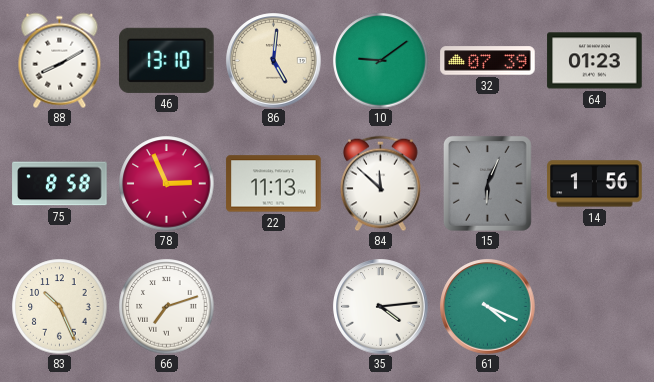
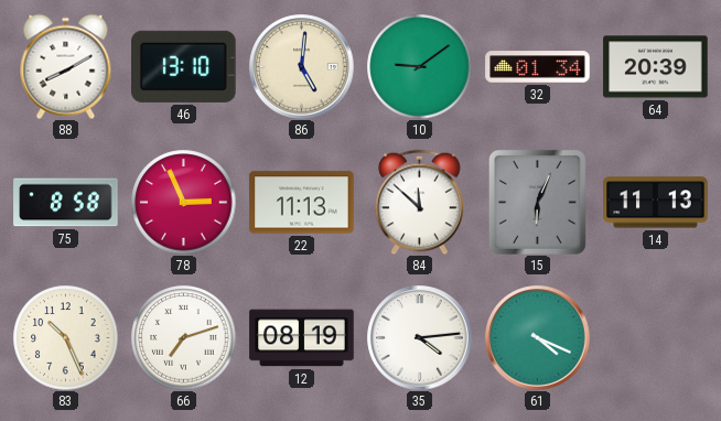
32: 07:39 -> 01:34
64: 01:23 -> 20:39
14: 1:56 -> 11:13
12: none -> 08:19
